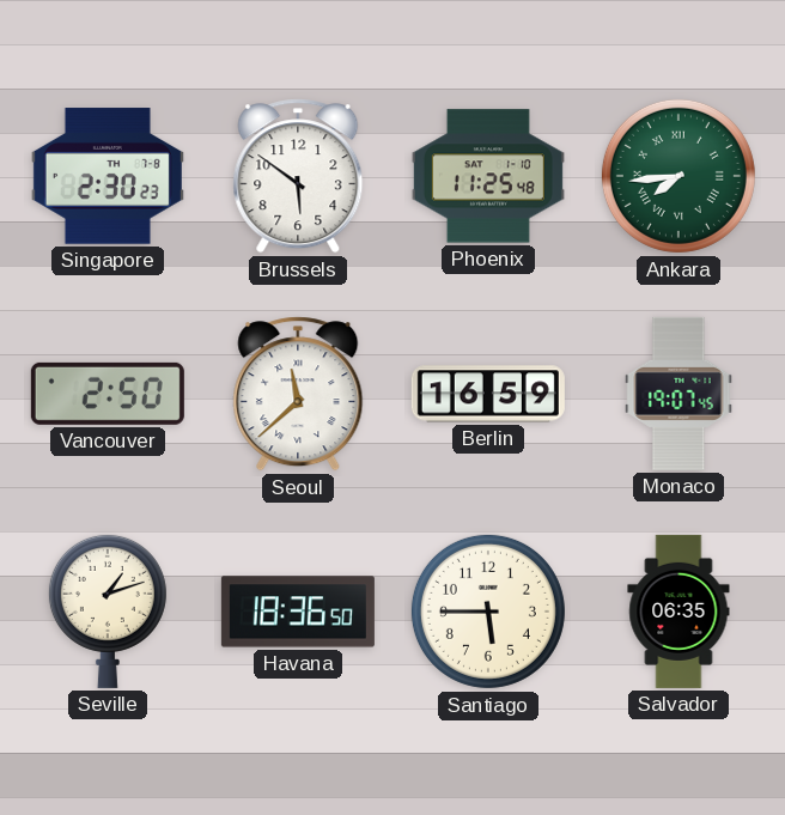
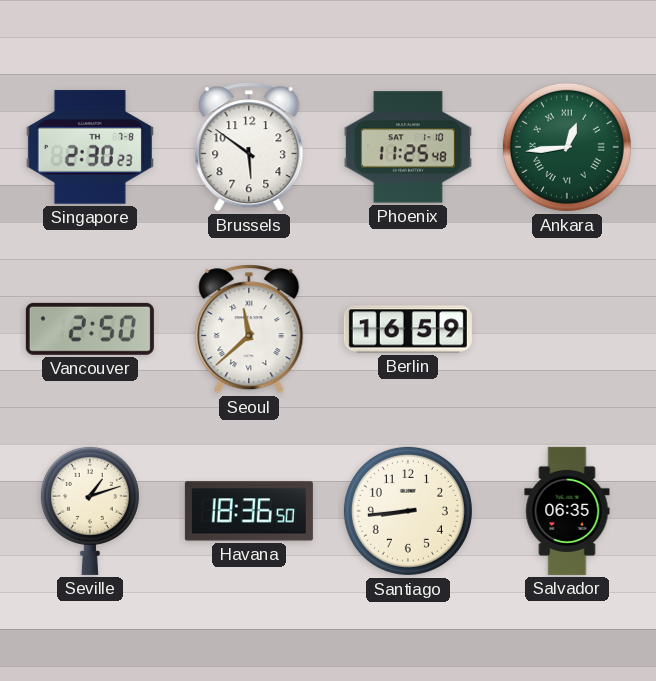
Ankara: 7:44 -> 12:44
Monaco: 19:07 -> none
Santiago: 5:45 -> 8:44
